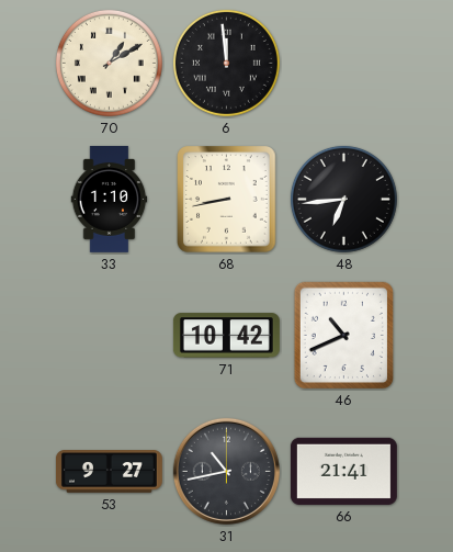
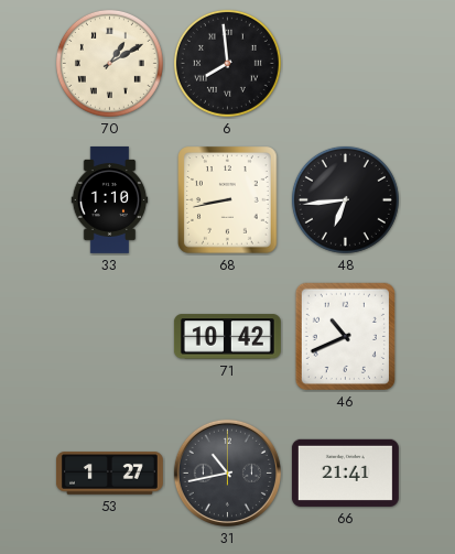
6: 11:59 -> 7:59
53: 9:27 -> 1:27
